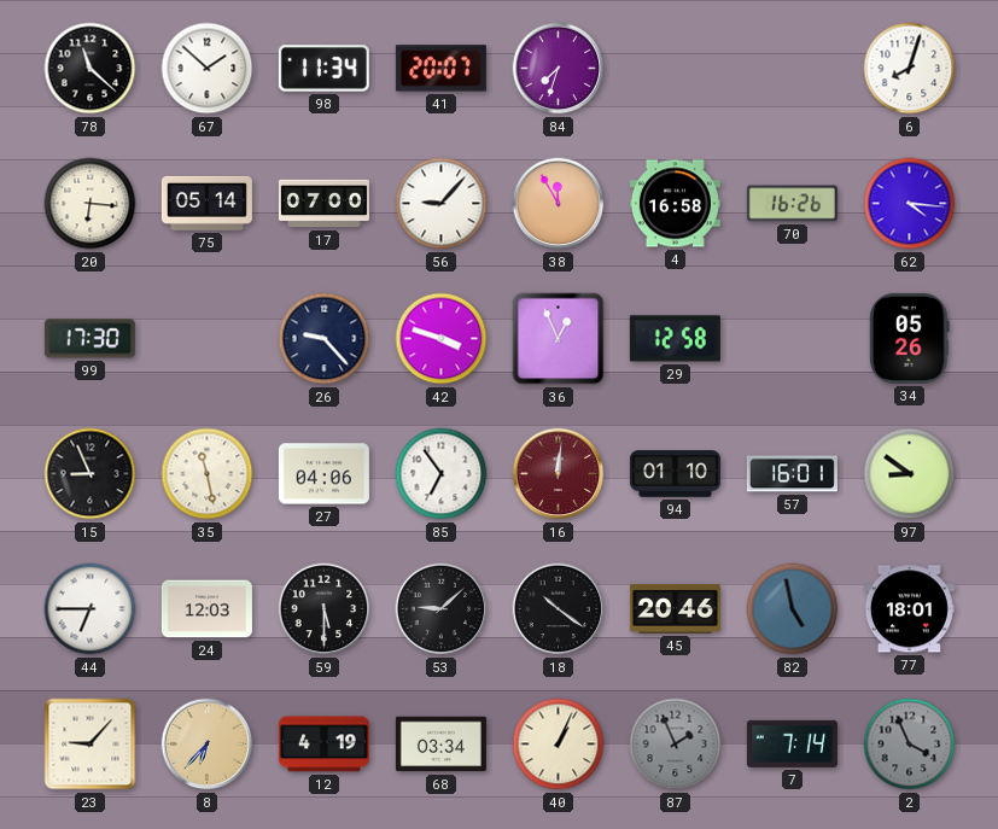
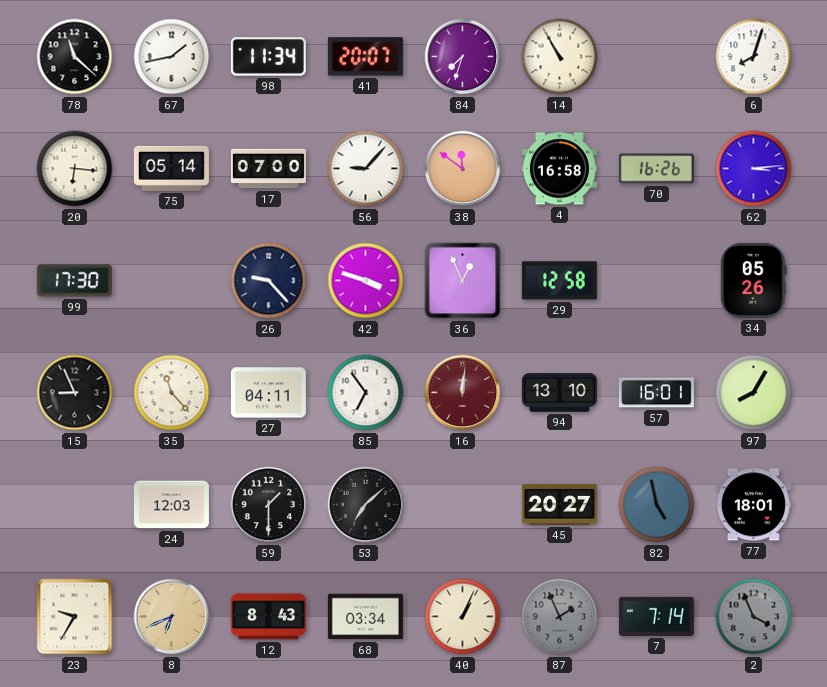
67: 1:52 -> 1:43
14: none -> 10:55
38: 11:55 -> 11:51
62: 4:16 -> 3:14
35: 11:28 -> 11:23
27: 04:06 -> 04:11
94: 01:10 -> 13:10
97: 8:51 -> 8:05
44: 6:45 -> none
59: 5:30 -> 1:30
53: 9:08 -> 7:08
18: 10:21 -> none
45: 20:46 -> 20:27
23: 9:07 -> 9:35
8: 6:37 -> 6:41
12: 4:19 -> 8:43
